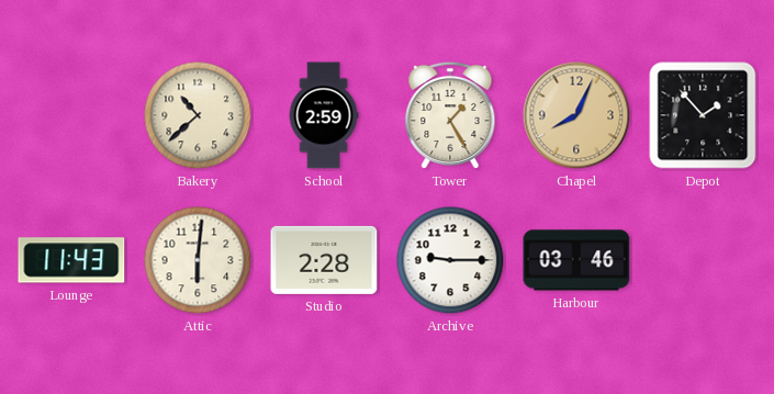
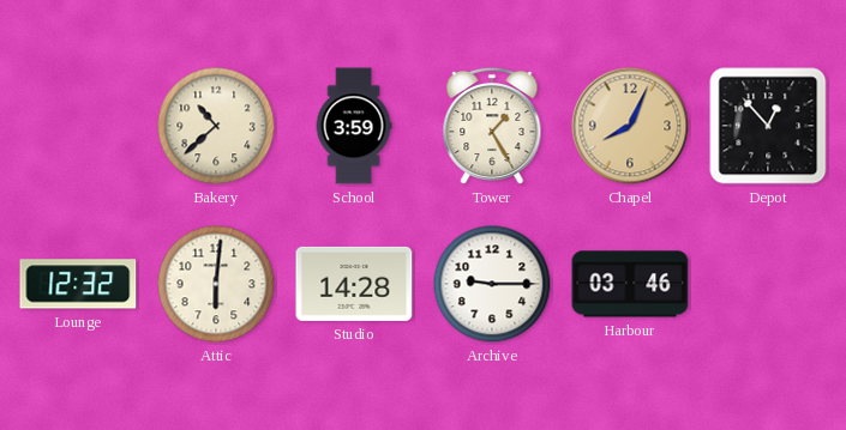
School: 2:59 -> 3:59
Depot: 1:53 -> 12:53
Lounge: 11:43 -> 12:32
Studio: 2:28 -> 14:28
